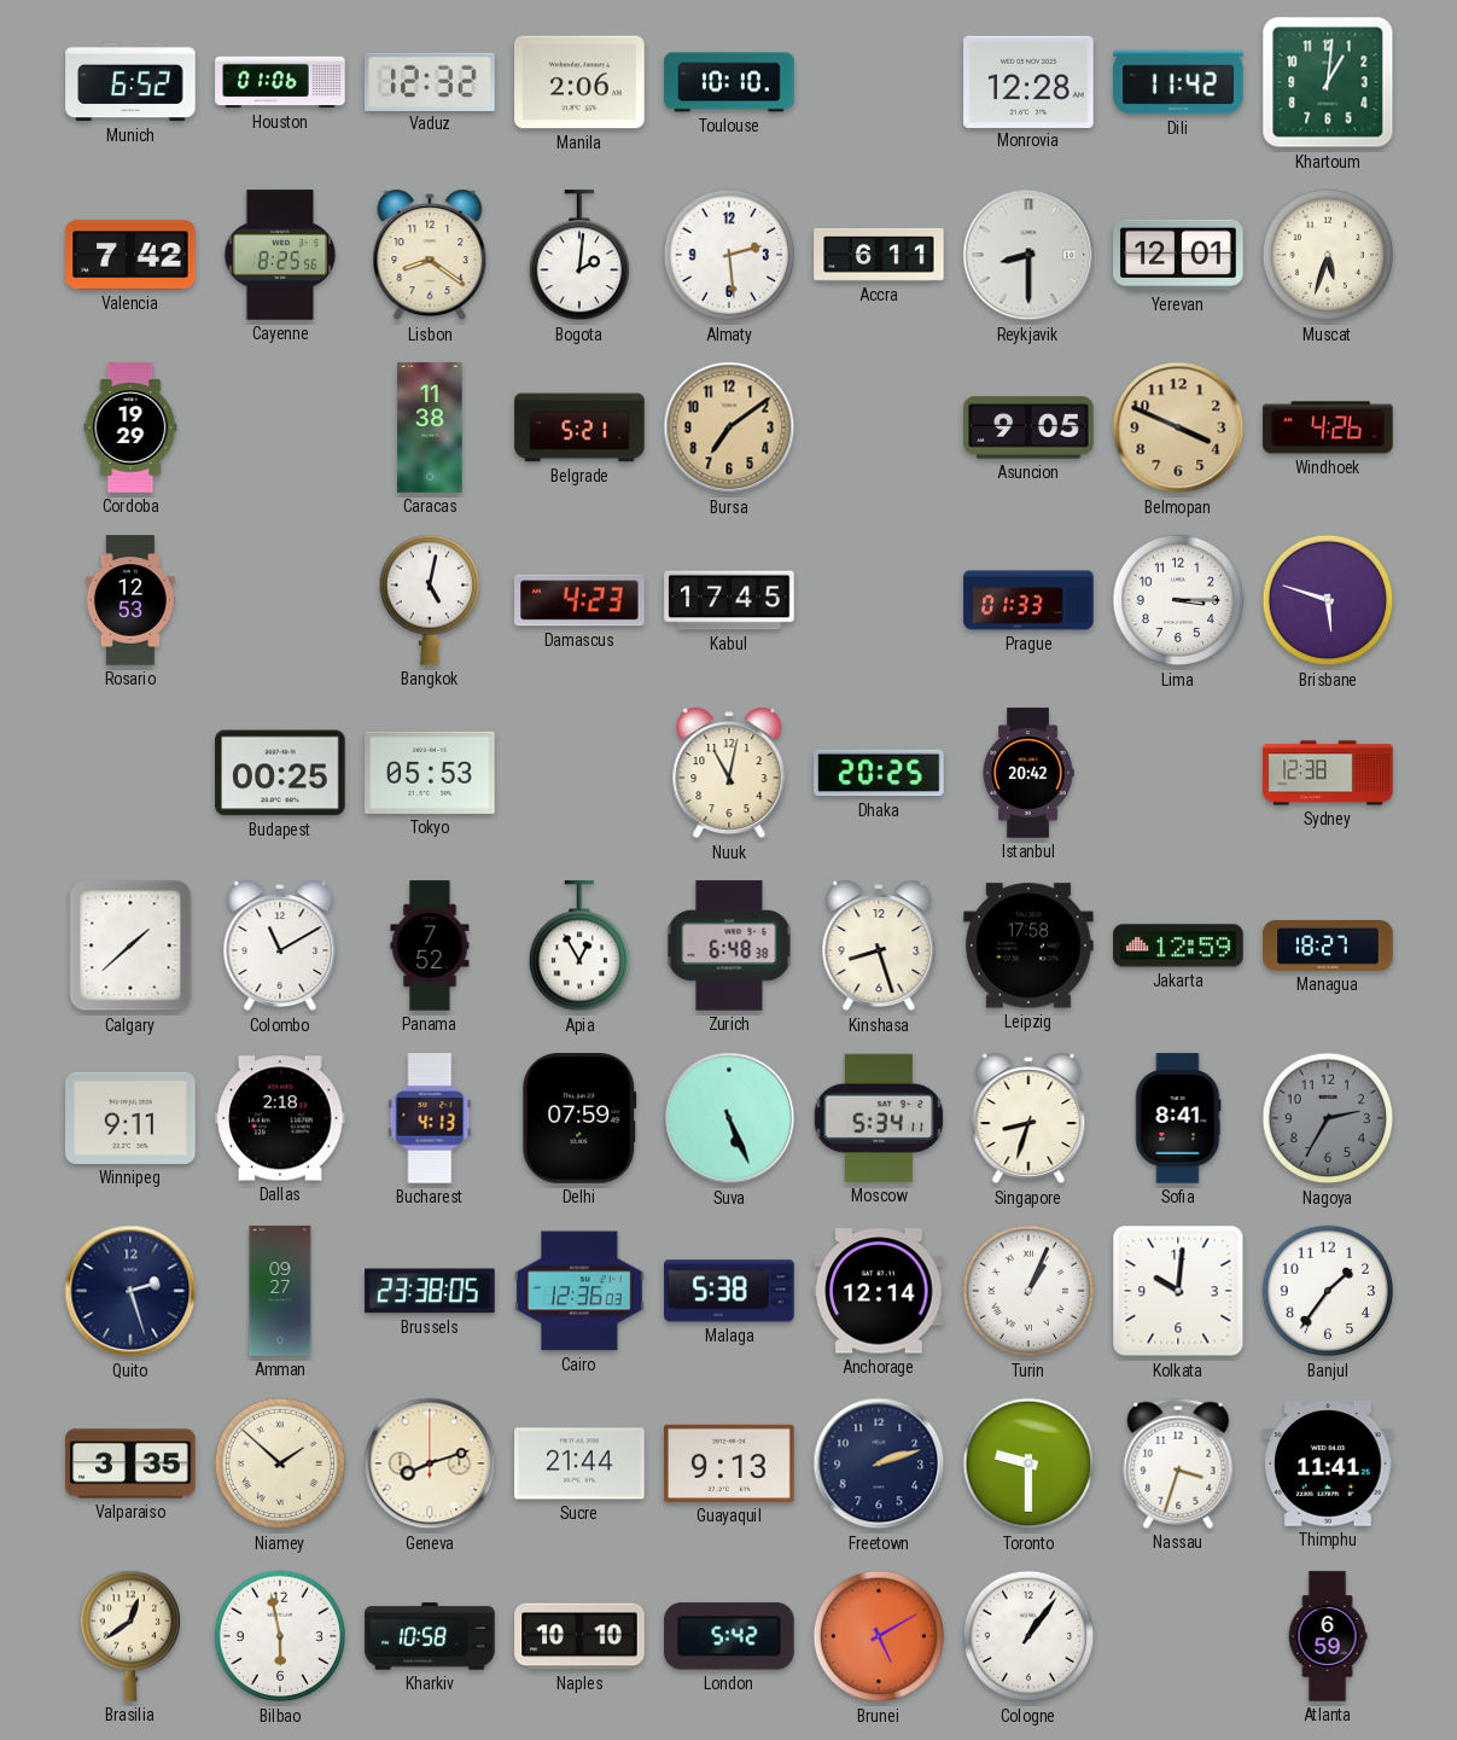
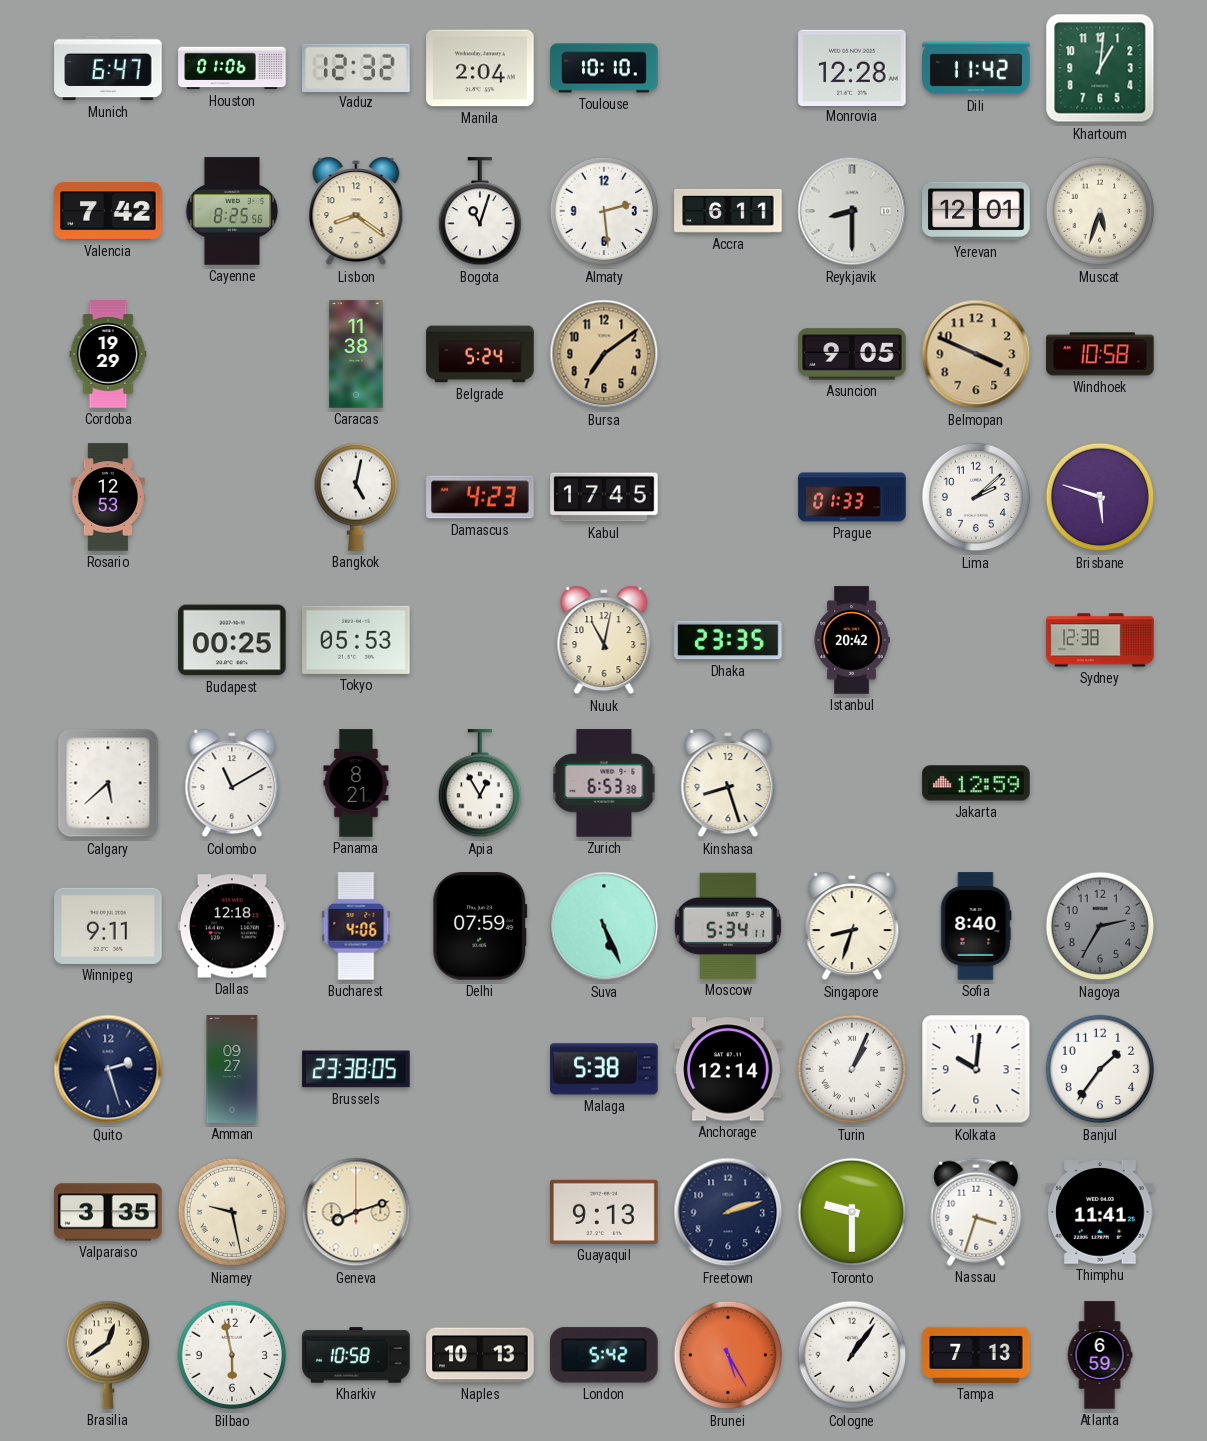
Munich: 6:52 -> 6:47
Manila: 2:06 -> 2:04
Bogota: 2:01 -> 11:03
Belgrade: 5:21 -> 5:24
Windhoek: 4:26 -> 10:58
Lima: 3:15 -> 2:08
Dhaka: 20:25 -> 23:35
Calgary: 1:38 -> 5:38
Panama: 7:52 -> 8:21
Zurich: 6:48 -> 6:53
Leipzig: 17:58 -> none
Managua: 18:27 -> none
Dallas: 2:18 -> 12:18
Bucharest: 4:13 -> 4:06
Sofia: 8:41 -> 8:40
Cairo: 12:36 -> none
Niamey: 1:52 -> 9:28
Sucre: 21:44 -> none
Naples: 10:10 -> 10:13
Brunei: 5:10 -> 5:25
Tampa: none -> 7:13
